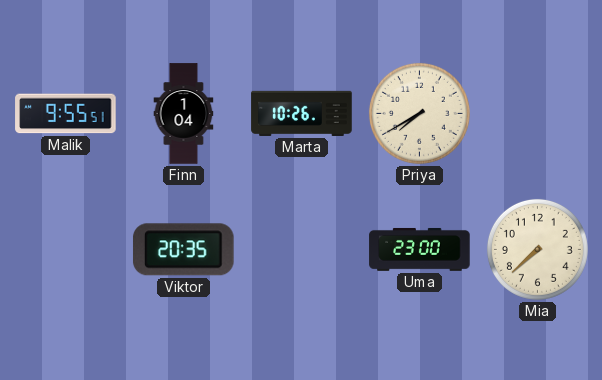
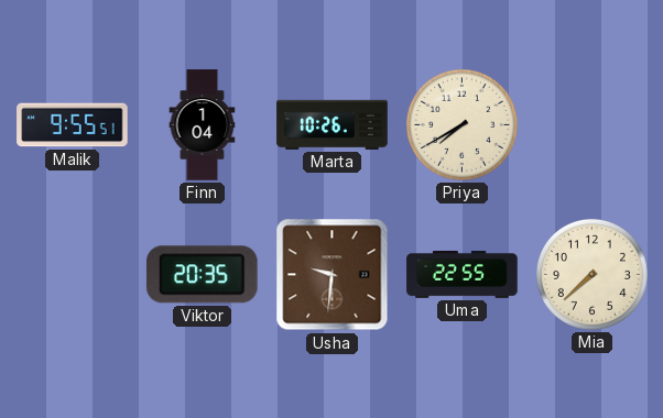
Usha: none -> 9:31
Uma: 23:00 -> 22:55
